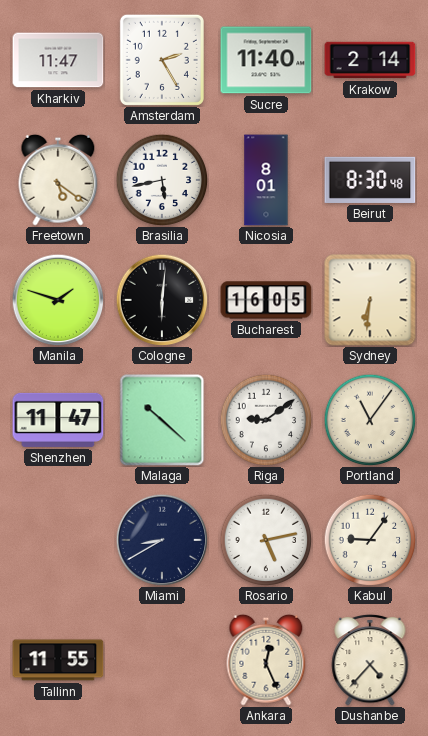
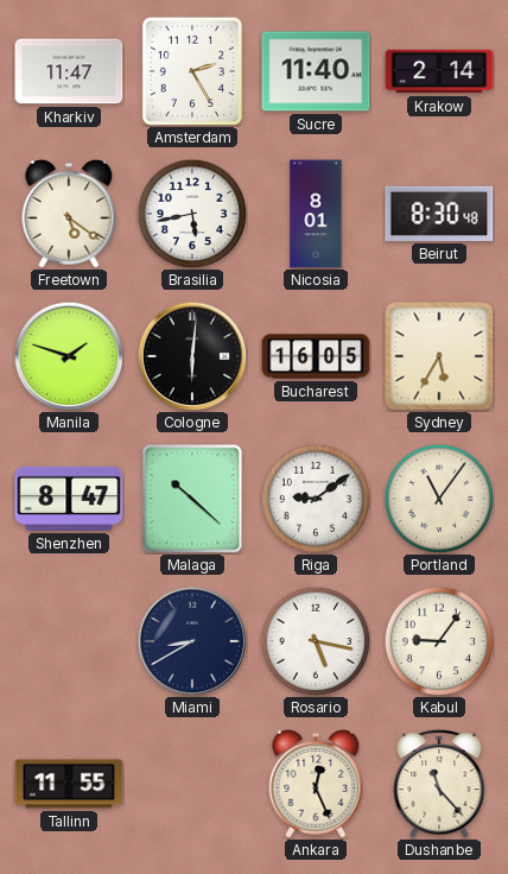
Sydney: 6:31 -> 5:35
Shenzhen: 11:47 -> 8:47
Rosario: 5:13 -> 5:17
Dushanbe: 4:37 -> 11:23
